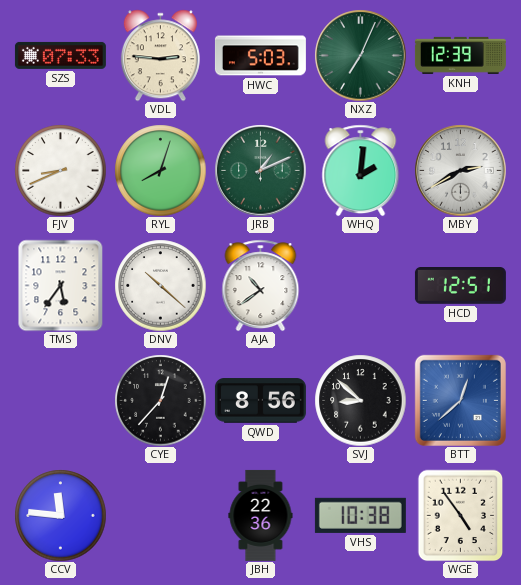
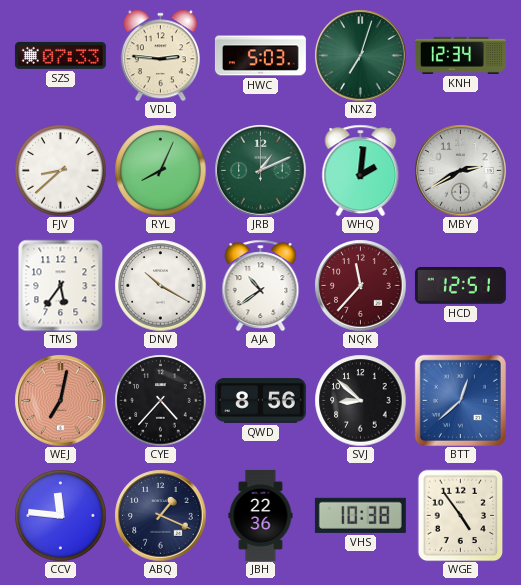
NXZ: 7:04 -> 7:03
KNH: 12:39 -> 12:34
FJV: 8:41 -> 8:38
RYL: 8:03 -> 8:04
DNV: 10:22 -> 10:20
NQK: none -> 11:37
WEJ: none -> 7:02
CYE: 12:37 -> 4:37
ABQ: none -> 1:19
